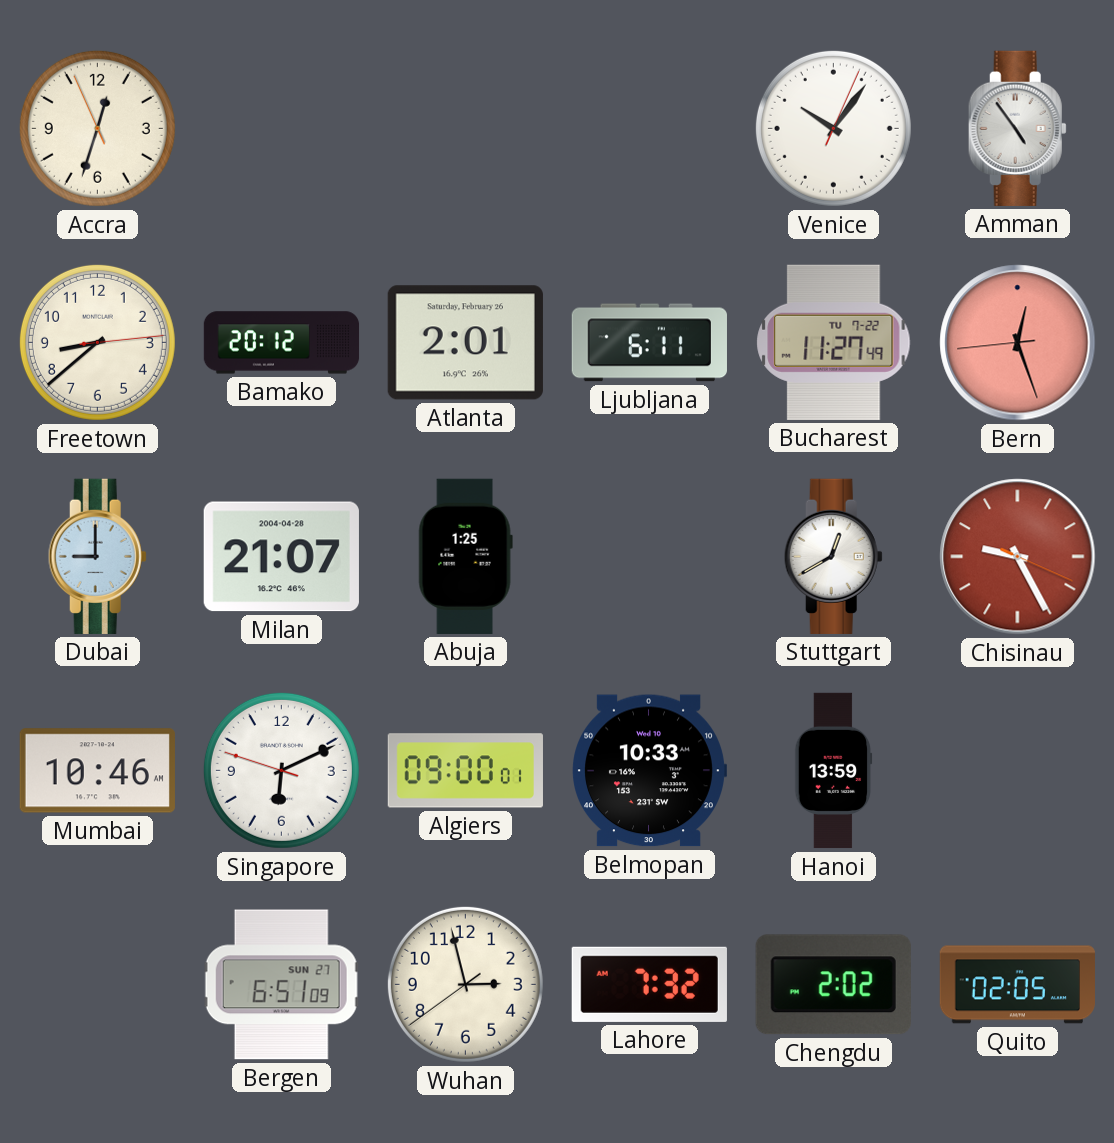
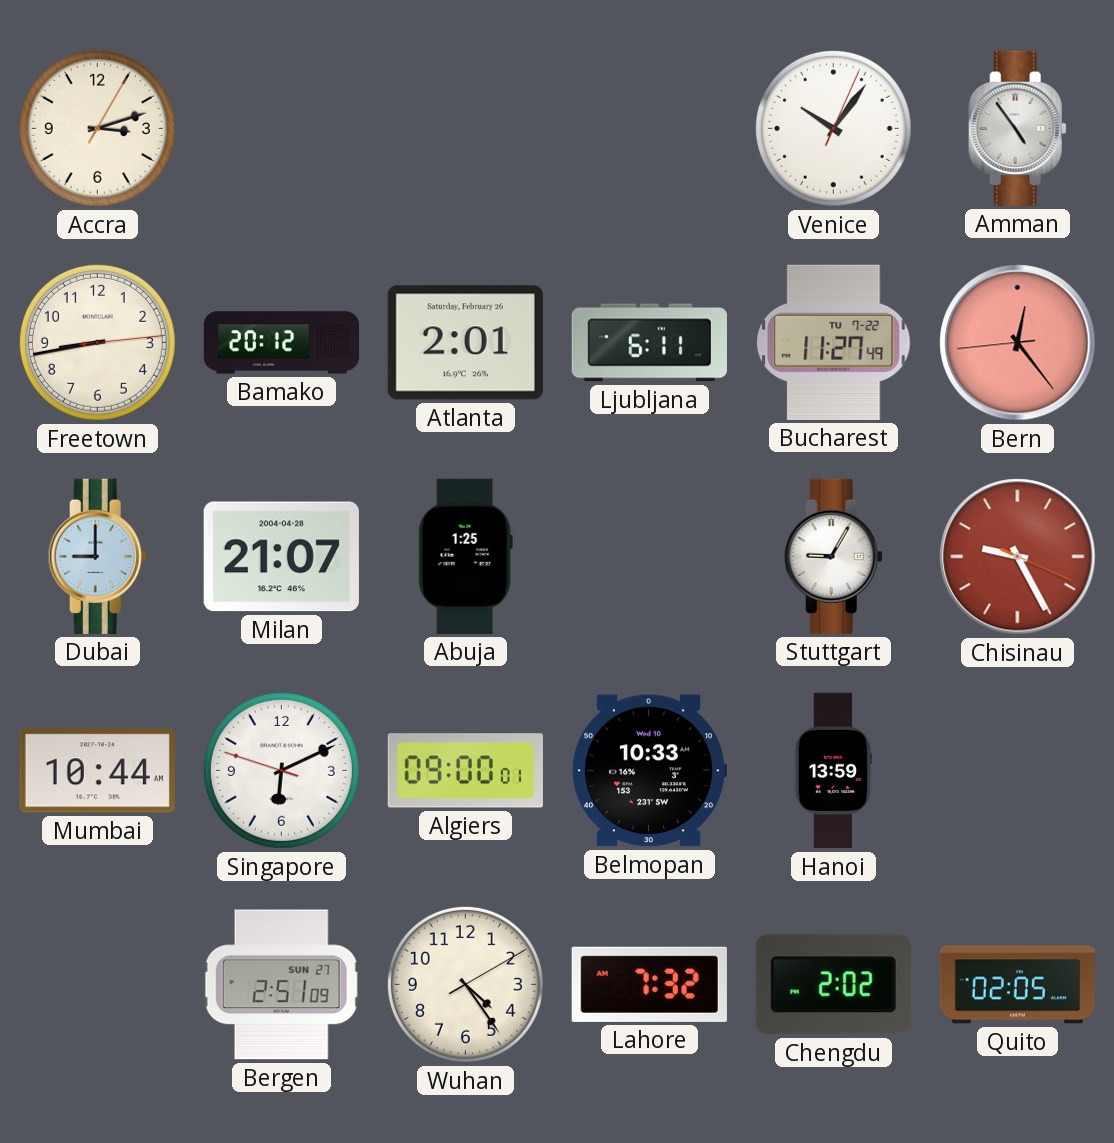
Accra: 12:32 -> 3:12
Freetown: 8:38 -> 8:43
Bern: 12:26 -> 12:23
Stuttgart: 12:40 -> 9:05
Mumbai: 10:46 -> 10:44
Bergen: 6:51 -> 2:51
Wuhan: 2:57 -> 4:24
